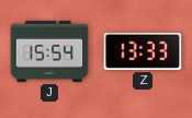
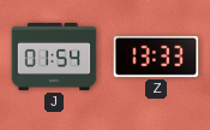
J: 15:54 -> 01:54
